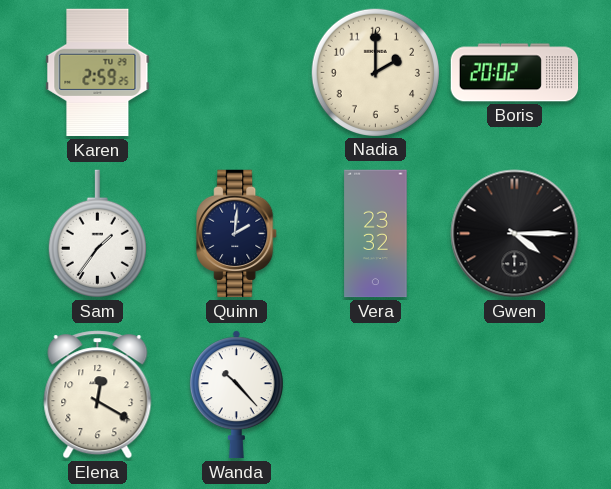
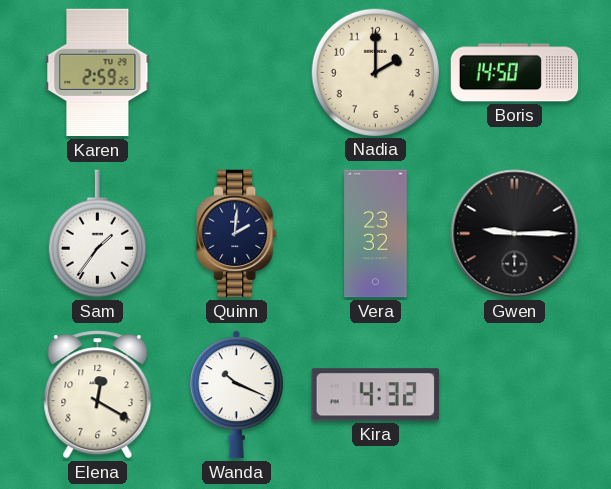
Boris: 20:02 -> 14:50
Gwen: 4:15 -> 9:15
Wanda: 10:23 -> 10:19
Kira: none -> 4:32
